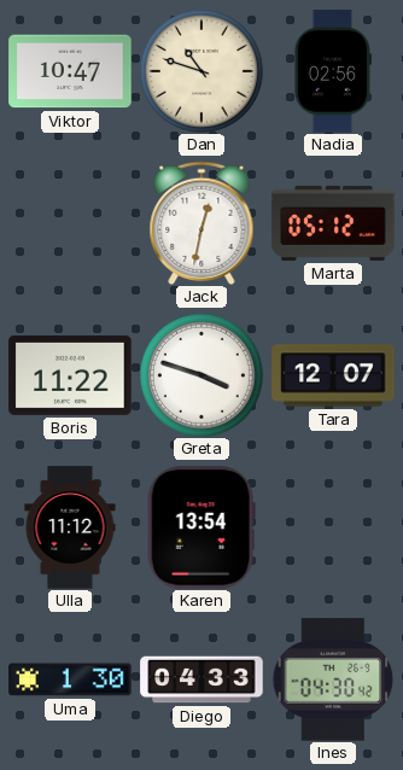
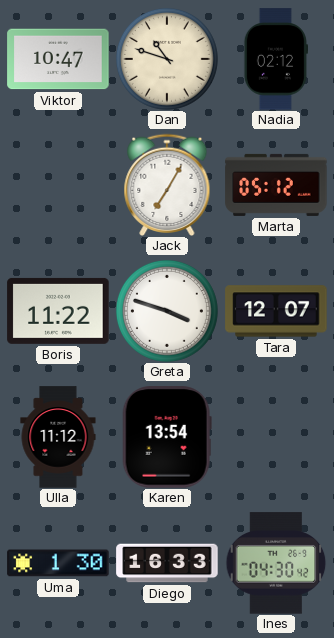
Nadia: 02:56 -> 02:12
Jack: 12:32 -> 7:05
Diego: 04:33 -> 16:33
